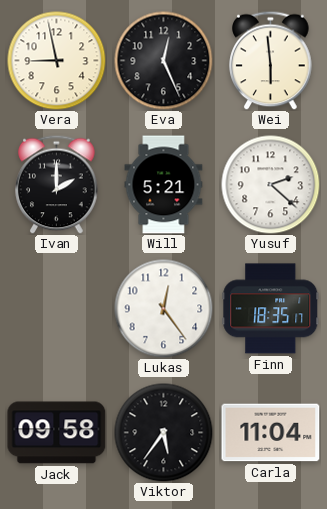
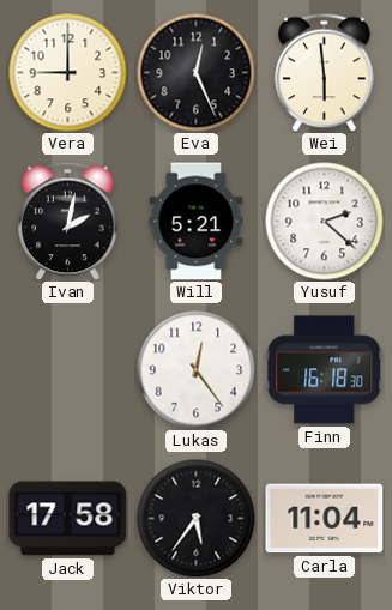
Vera: 8:58 -> 9:00
Ivan: 2:00 -> 2:02
Finn: 18:35 -> 16:18
Jack: 09:58 -> 17:58
